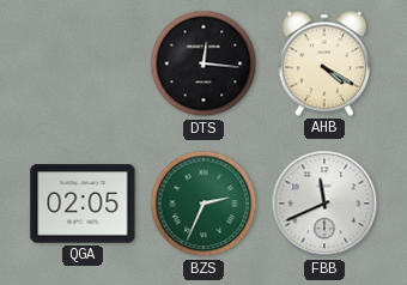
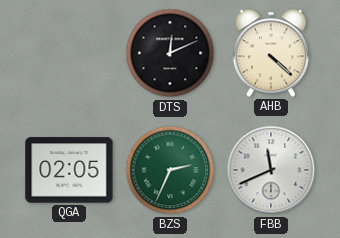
DTS: 12:16 -> 12:11
AHB: 4:20 -> 4:22
